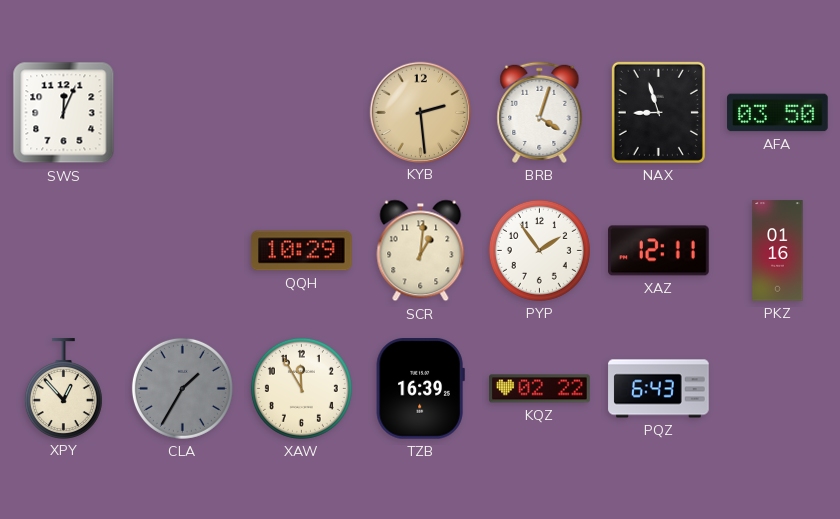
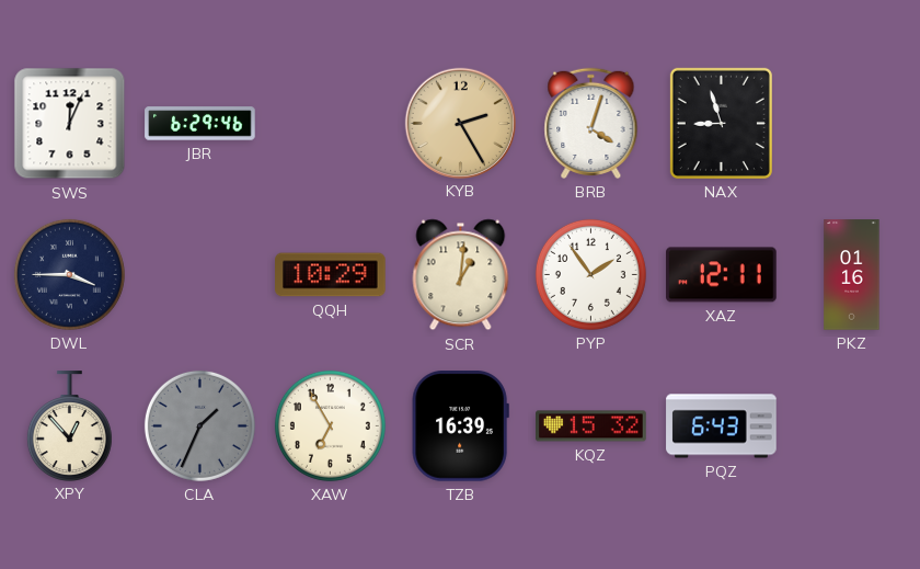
JBR: none -> 6:29
KYB: 2:29 -> 2:25
AFA: 03:50 -> none
DWL: none -> 3:45
CLA: 1:35 -> 1:34
XAW: 11:55 -> 6:55
KQZ: 02:22 -> 15:32
